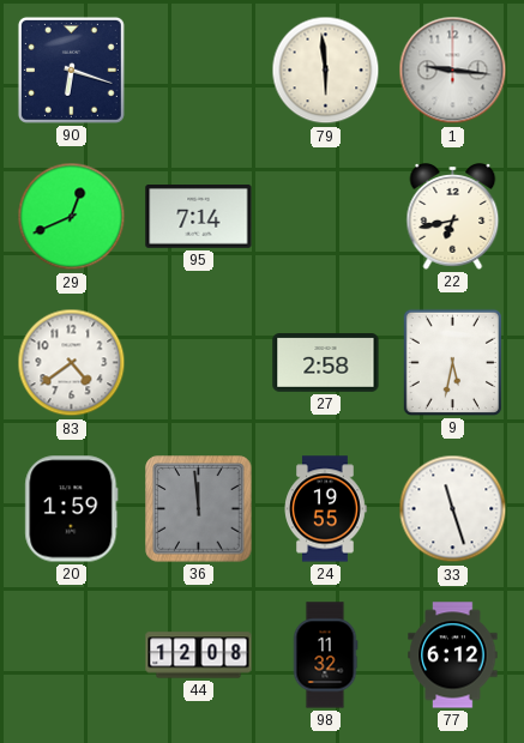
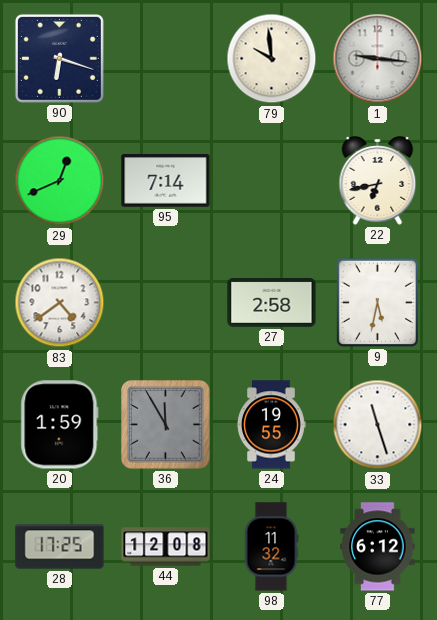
79: 5:59 -> 9:59
36: 11:59 -> 11:55
28: none -> 17:25
